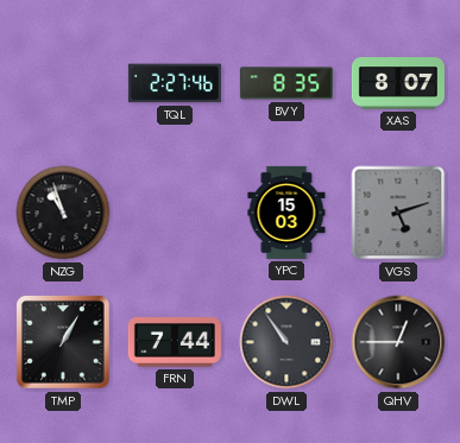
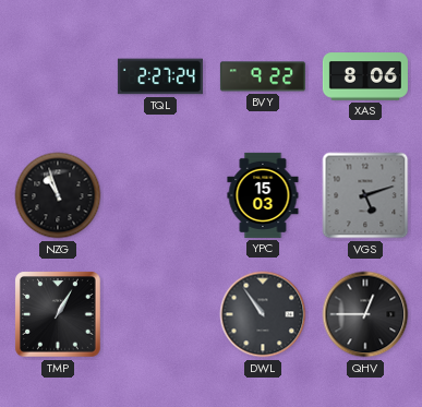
TQL: 2:27:46 -> 2:27:24
BVY: 8:35 -> 9:22
XAS: 8:07 -> 8:06
FRN: 7:44 -> none
